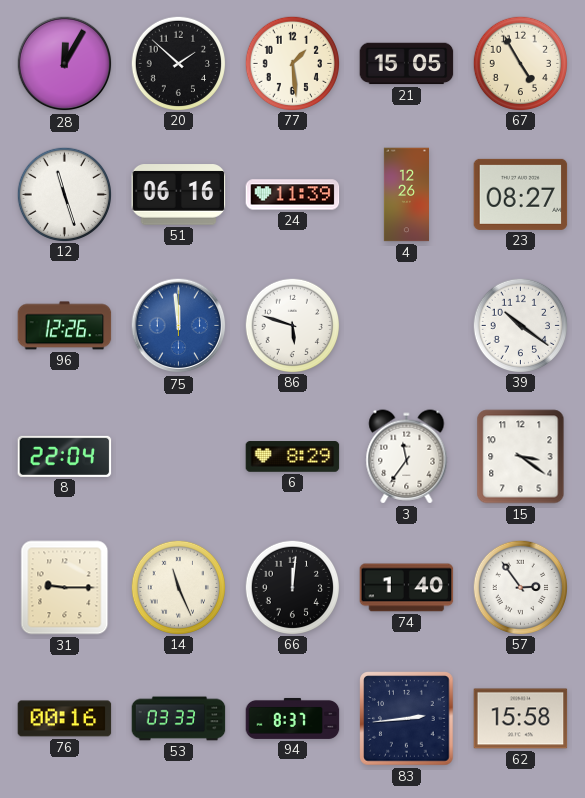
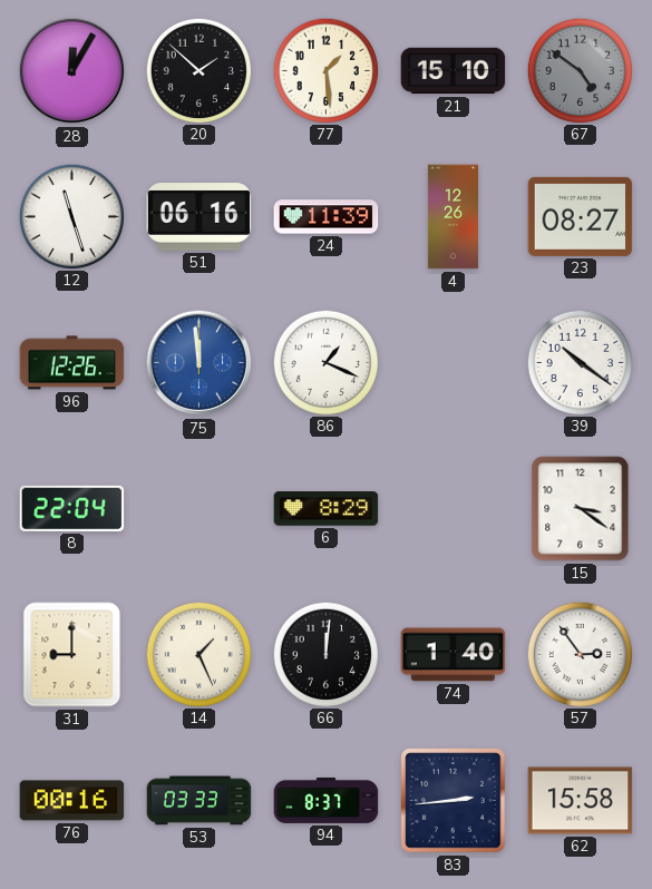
21: 15:05 -> 15:10
67: 4:55 -> 4:51
67 dial: cream -> grey
86: 5:48 -> 1:19
3: 11:36 -> none
31: 9:15 -> 9:00
14: 11:26 -> 1:26
